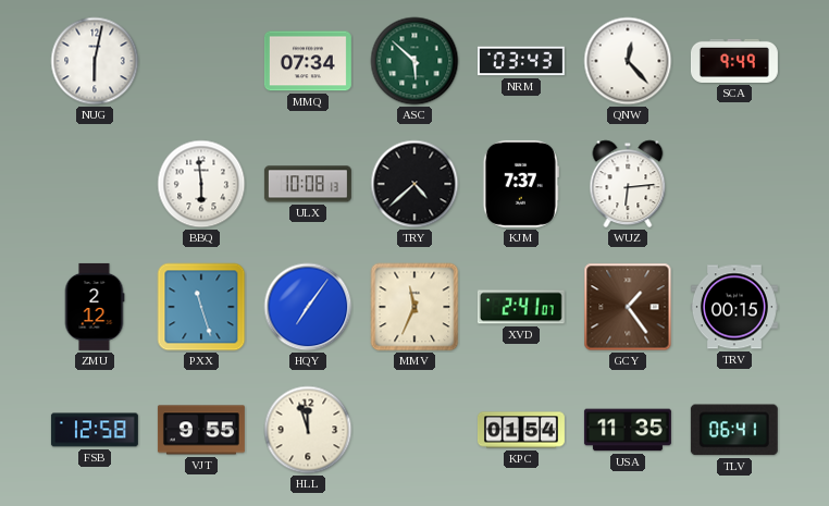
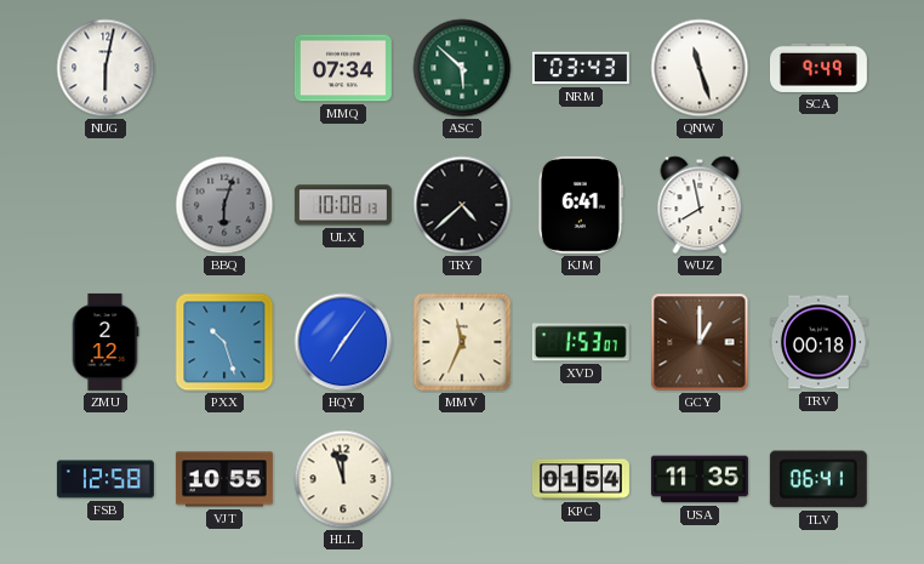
QNW: 12:23 -> 11:27
BBQ: 5:59 -> 6:03
BBQ dial: white -> grey
KJM: 7:37 -> 6:41
WUZ: 6:14 -> 7:58
PXX: 11:27 -> 10:27
XVD: 2:41 -> 1:53
GCY: 1:24 -> 1:00
TRV: 00:15 -> 00:18
VJT: 9:55 -> 10:55
